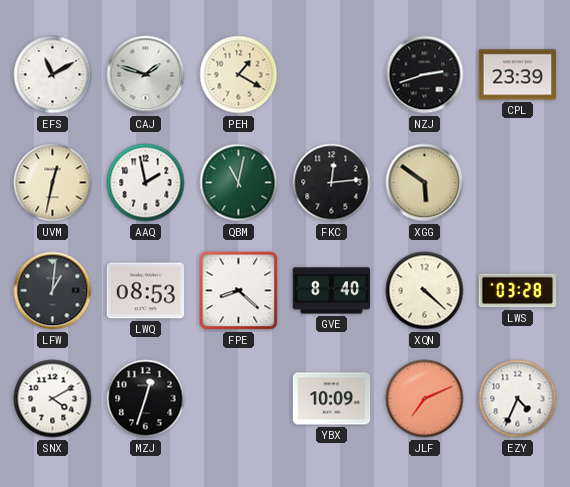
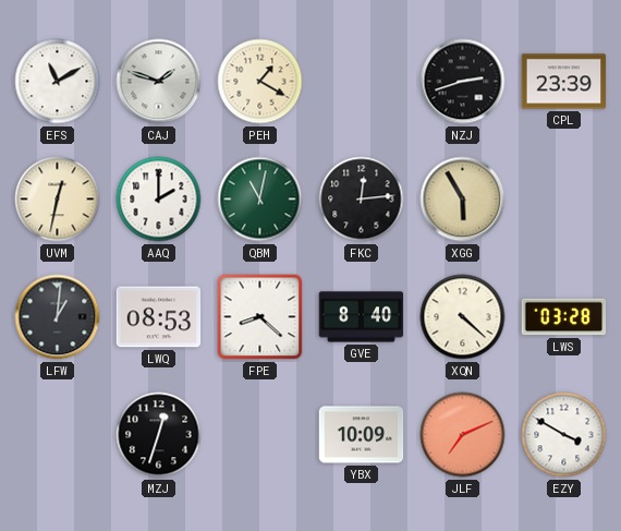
AAQ: 1:58 -> 2:00
XGG: 5:51 -> 5:55
SNX: 4:10 -> none
EZY: 4:34 -> 3:50
